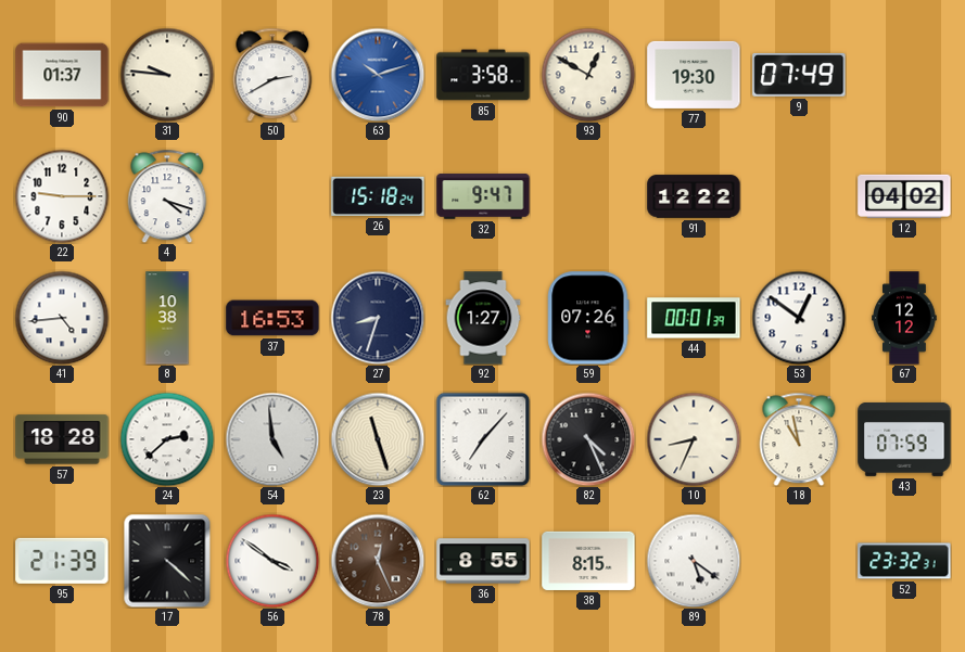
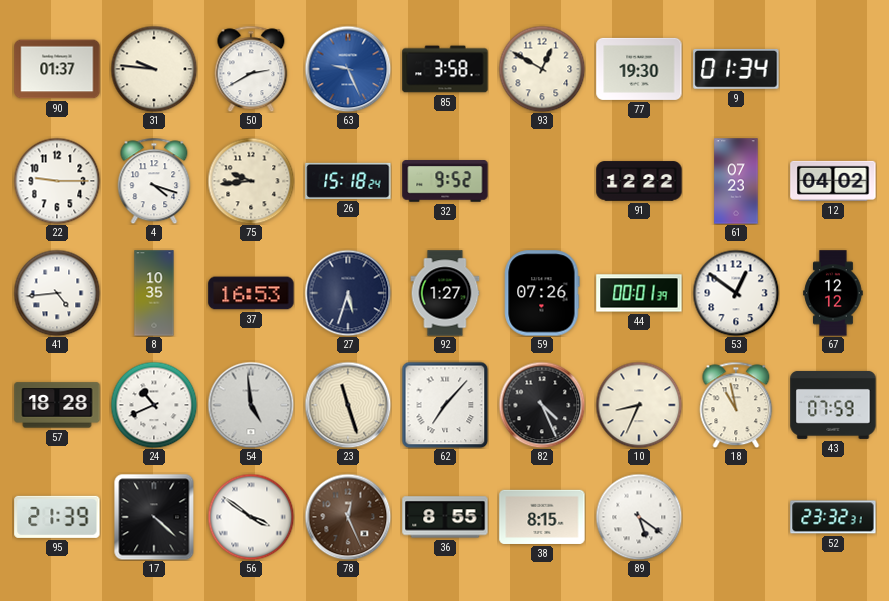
63: 10:12 -> 9:26
9: 07:49 -> 01:34
75: none -> 9:44
32: 9:47 -> 9:52
61: none -> 07:23
8: 10:38 -> 10:35
27: 8:33 -> 5:33
24: 2:38 -> 10:41
